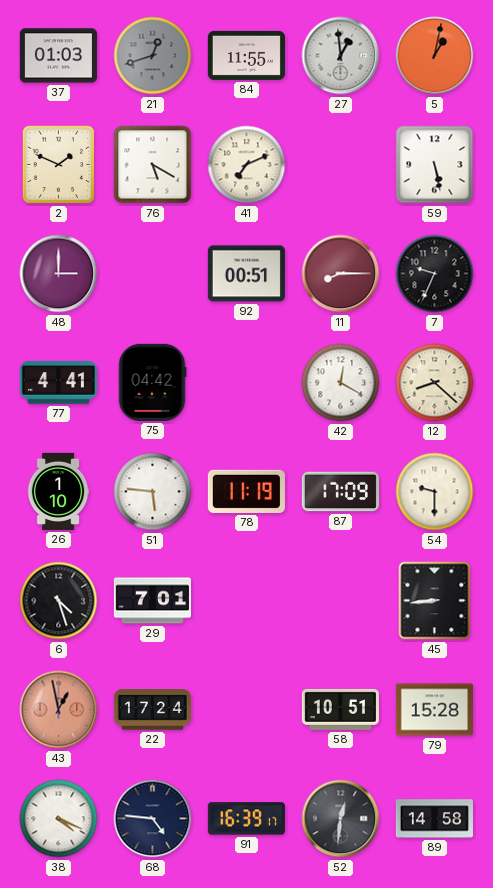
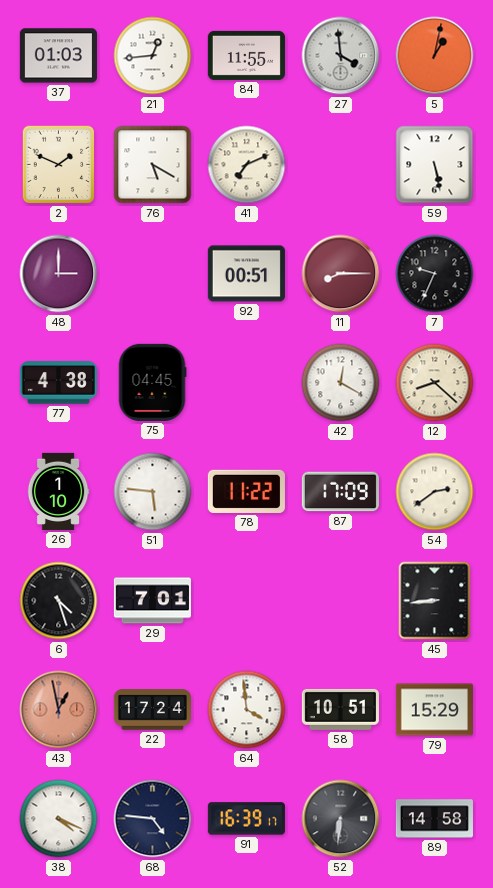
21: 12:42 -> 12:44
21 dial: grey -> white
27: 12:59 -> 3:59
77: 4:41 -> 4:38
75: 04:42 -> 04:45
78: 11:19 -> 11:22
54: 9:30 -> 2:39
64: none -> 3:59
79: 15:28 -> 15:29
52: 12:31 -> 6:31
